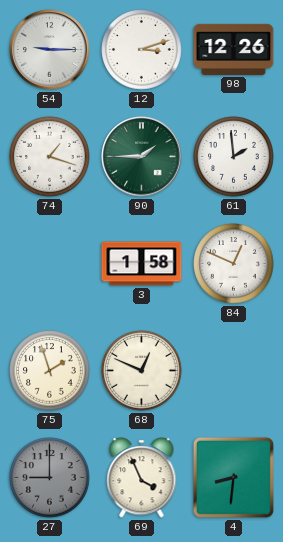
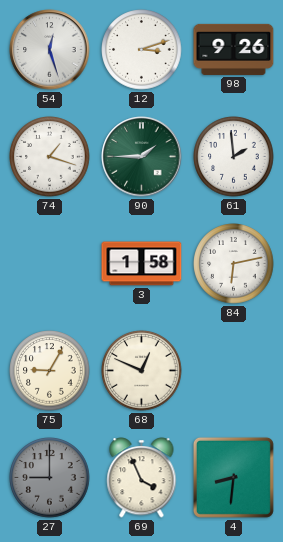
54: 9:15 -> 12:27
98: 12:26 -> 9:26
84: 12:49 -> 6:13
75: 1:57 -> 9:05
